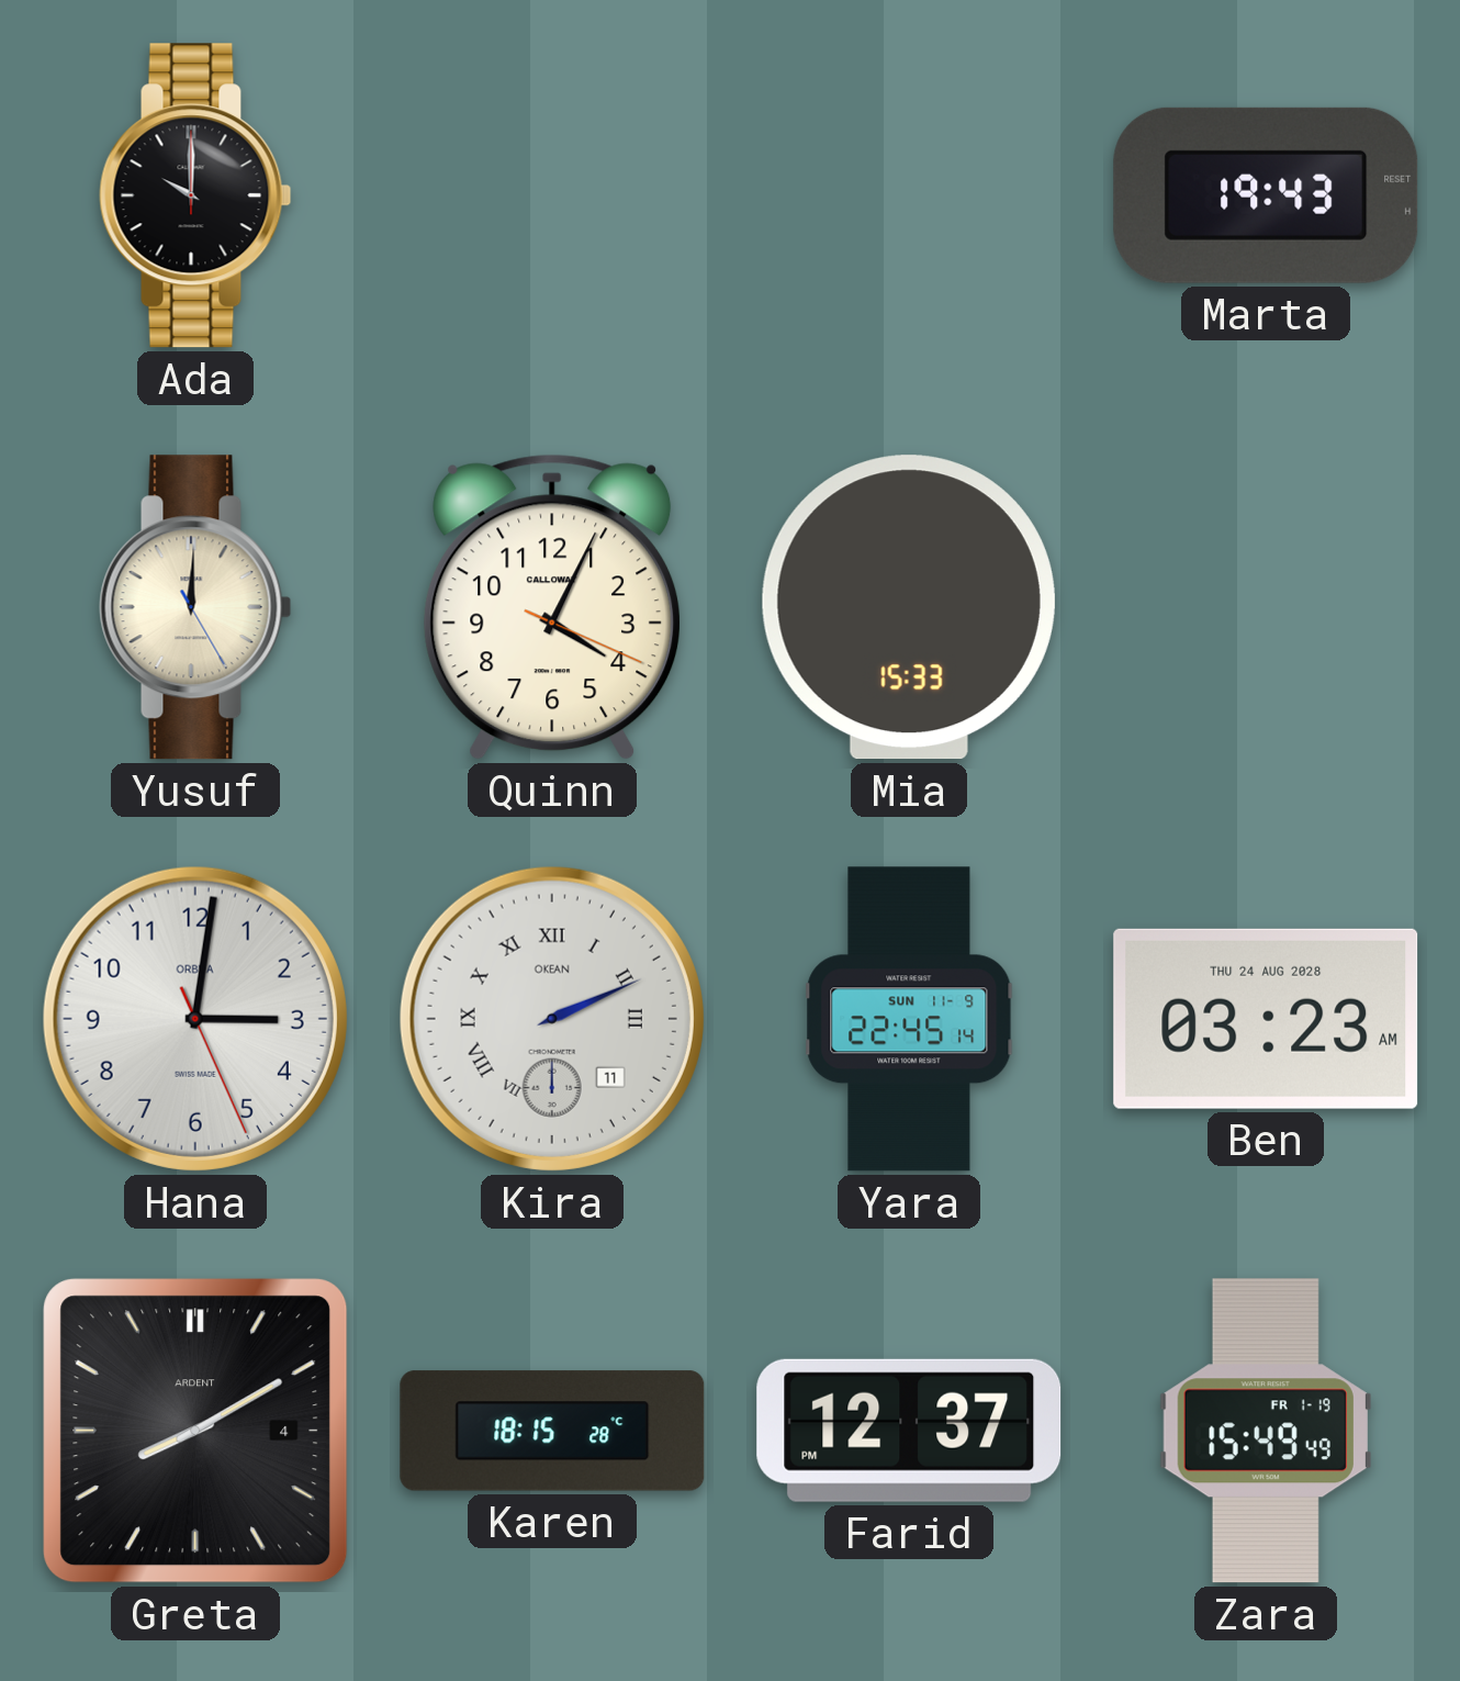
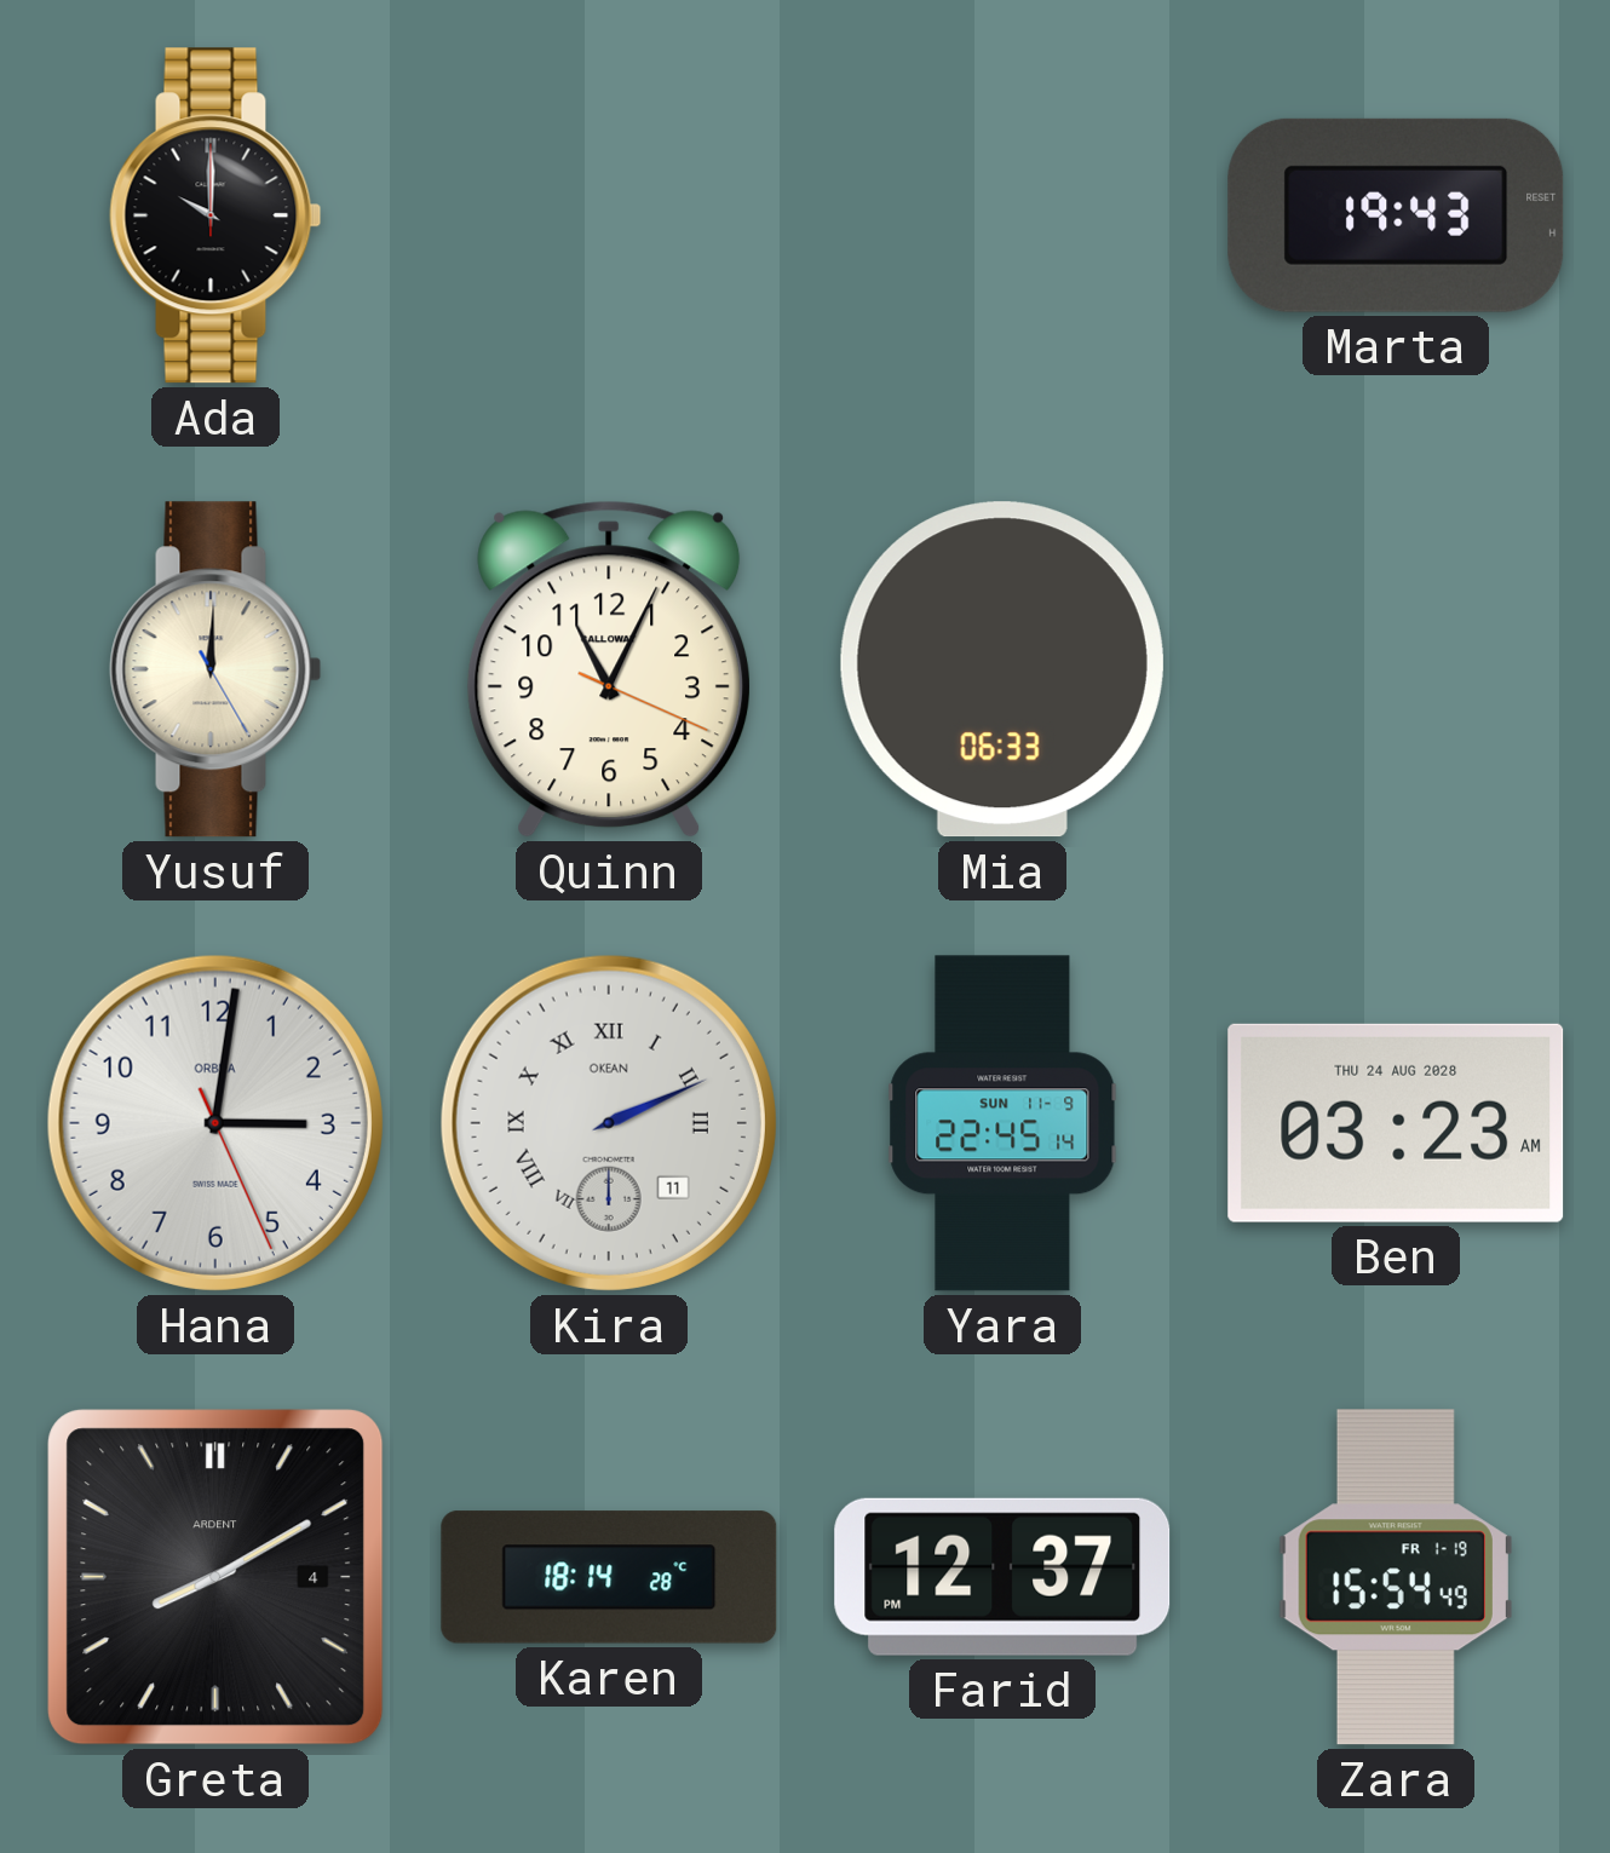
Quinn: 4:04 -> 11:04
Mia: 15:33 -> 06:33
Karen: 18:15 -> 18:14
Zara: 15:49 -> 15:54
